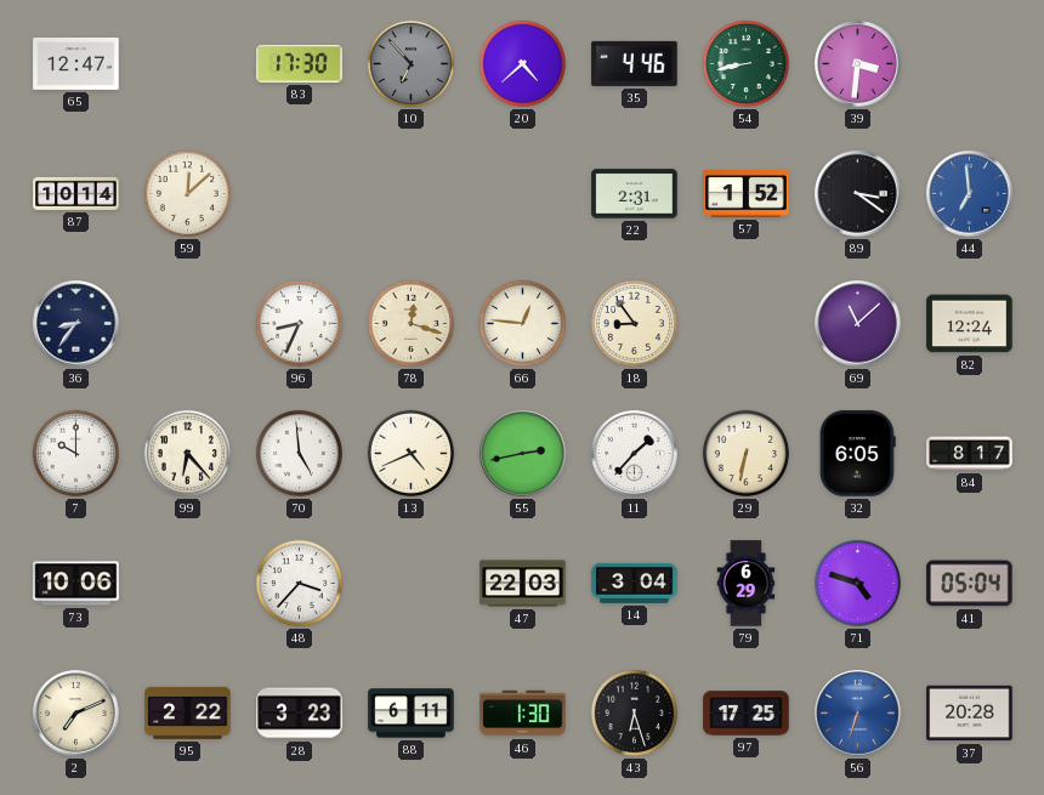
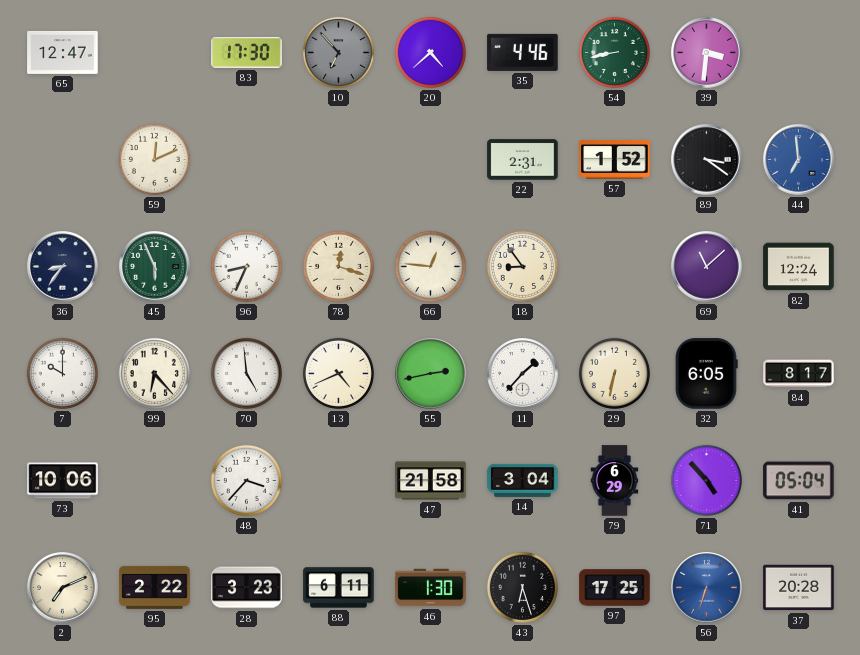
87: 10:14 -> none
59: 12:08 -> 12:11
45: none -> 5:56
47: 22:03 -> 21:58
71: 4:48 -> 4:53
